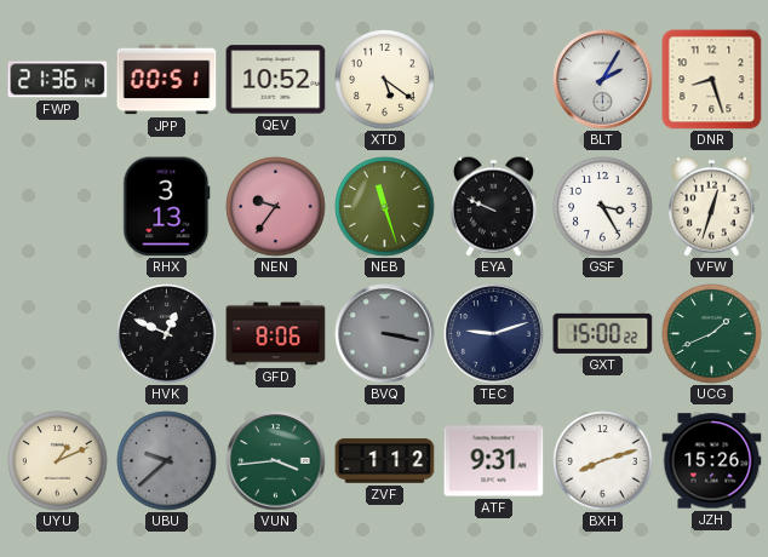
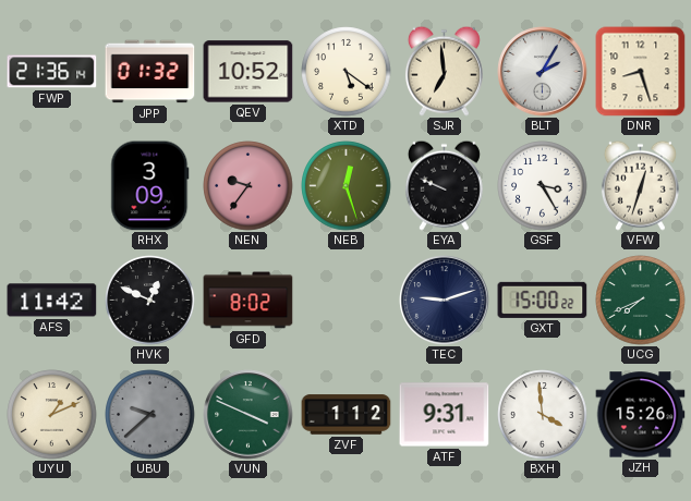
JPP: 00:51 -> 01:32
SJR: none -> 6:59
RHX: 3:13 -> 3:09
NEB: 11:27 -> 12:27
AFS: none -> 11:42
GFD: 8:06 -> 8:02
BVQ: 3:17 -> none
UCG: 1:41 -> 7:41
VUN: 3:44 -> 3:49
BXH: 8:12 -> 3:59
